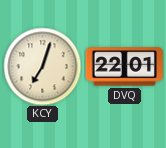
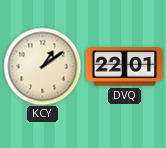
KCY: 7:03 -> 1:09
